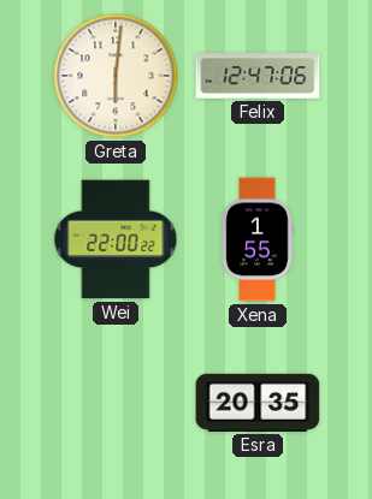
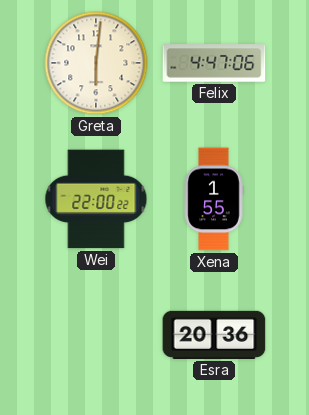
Felix: 12:47 -> 4:47
Esra: 20:35 -> 20:36
